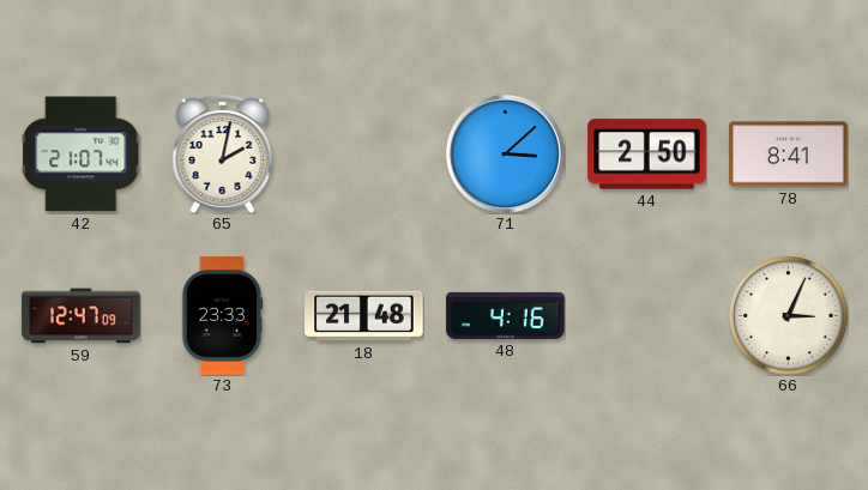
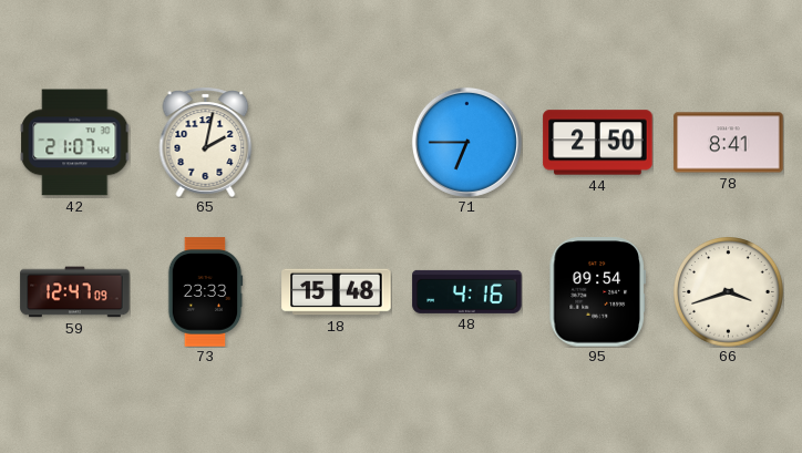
71: 3:08 -> 6:45
18: 21:48 -> 15:48
95: none -> 09:54
66: 3:04 -> 3:42
